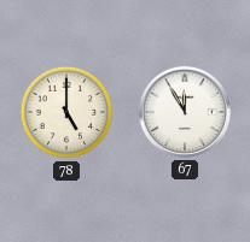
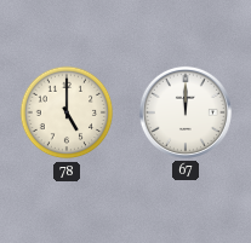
67: 11:55 -> 12:00
